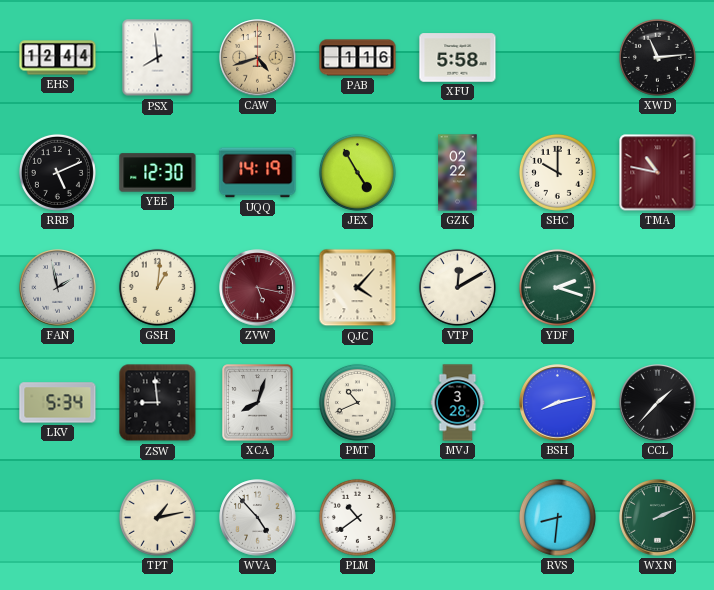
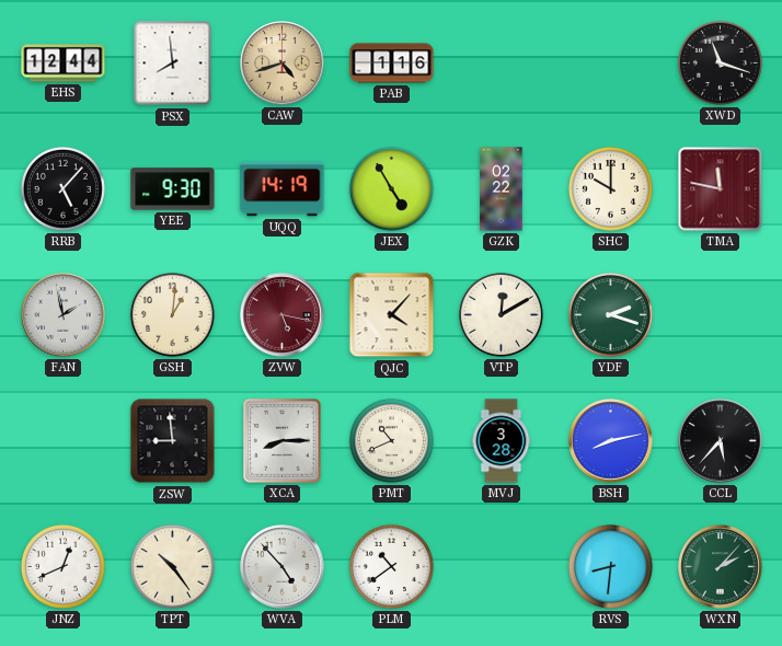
XFU: 5:58 -> none
XWD: 11:14 -> 11:18
RRB: 5:11 -> 5:07
YEE: 12:30 -> 9:30
TMA: 10:47 -> 11:47
LKV: 5:34 -> none
XCA: 8:03 -> 8:15
CCL: 1:37 -> 5:37
JNZ: none -> 12:41
TPT: 1:13 -> 10:24
WXN: 2:11 -> 2:07
